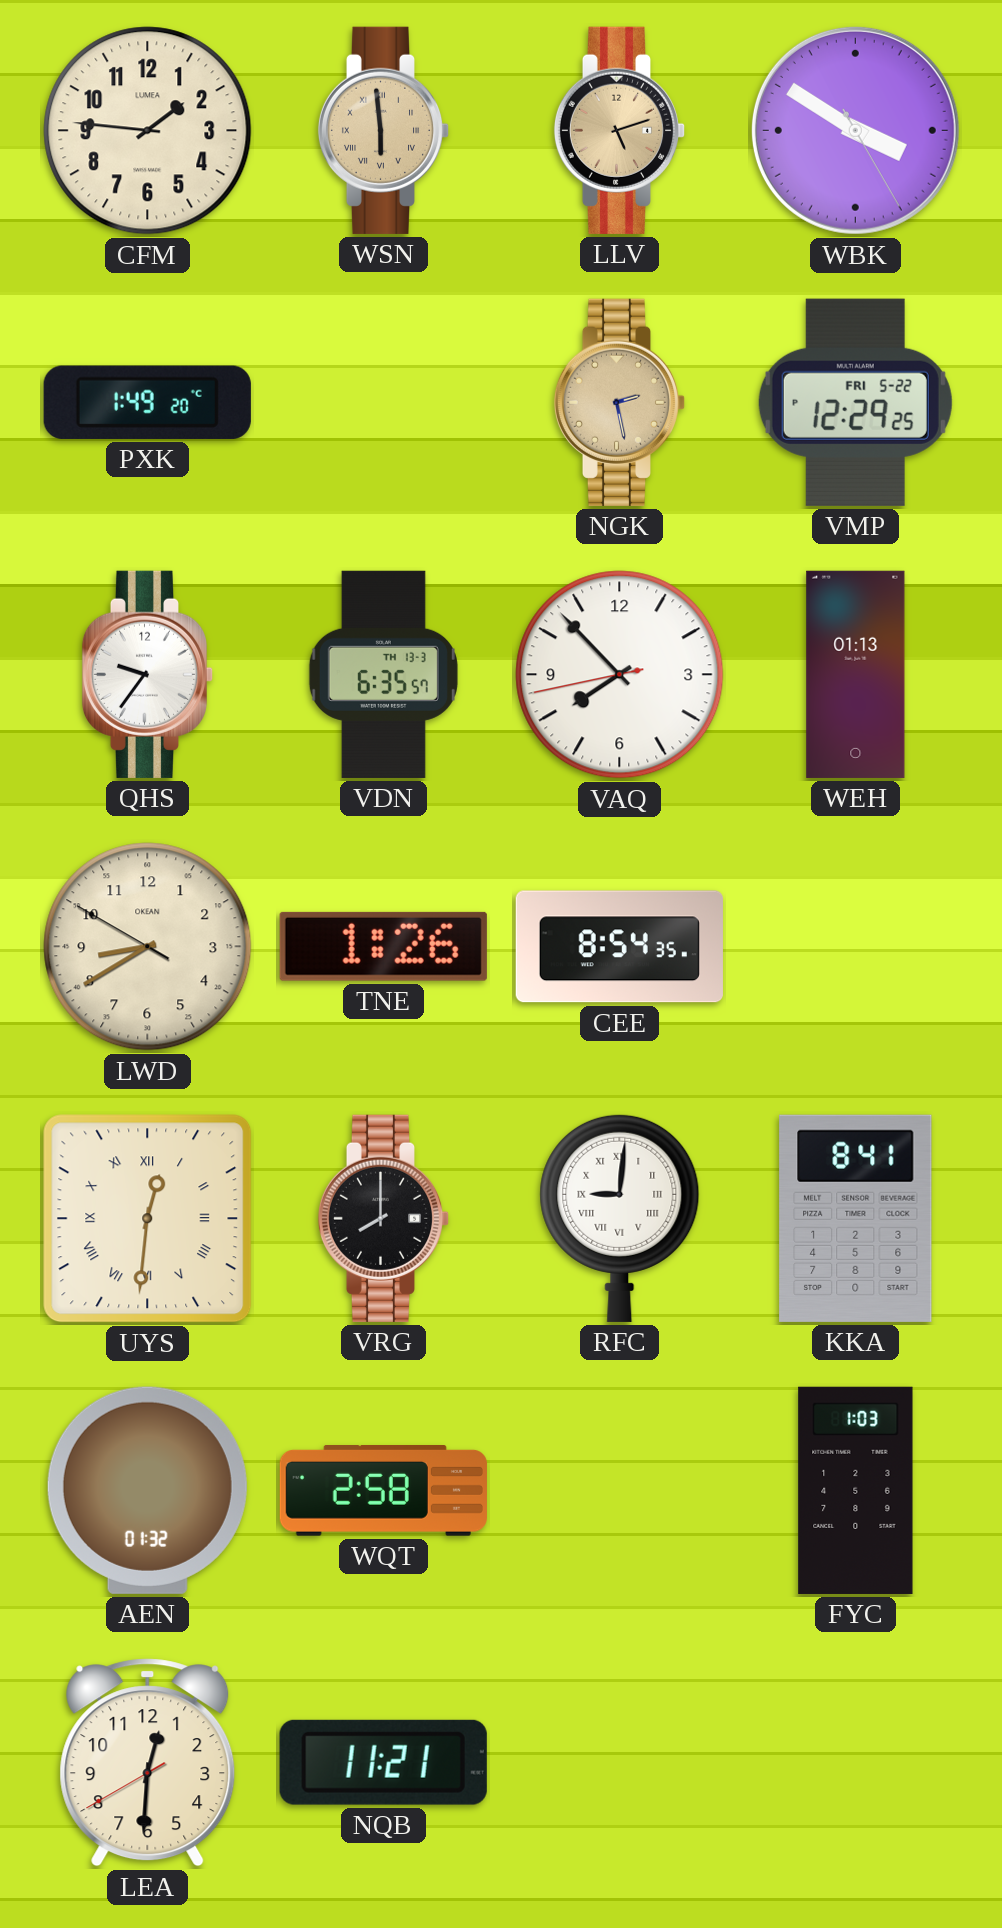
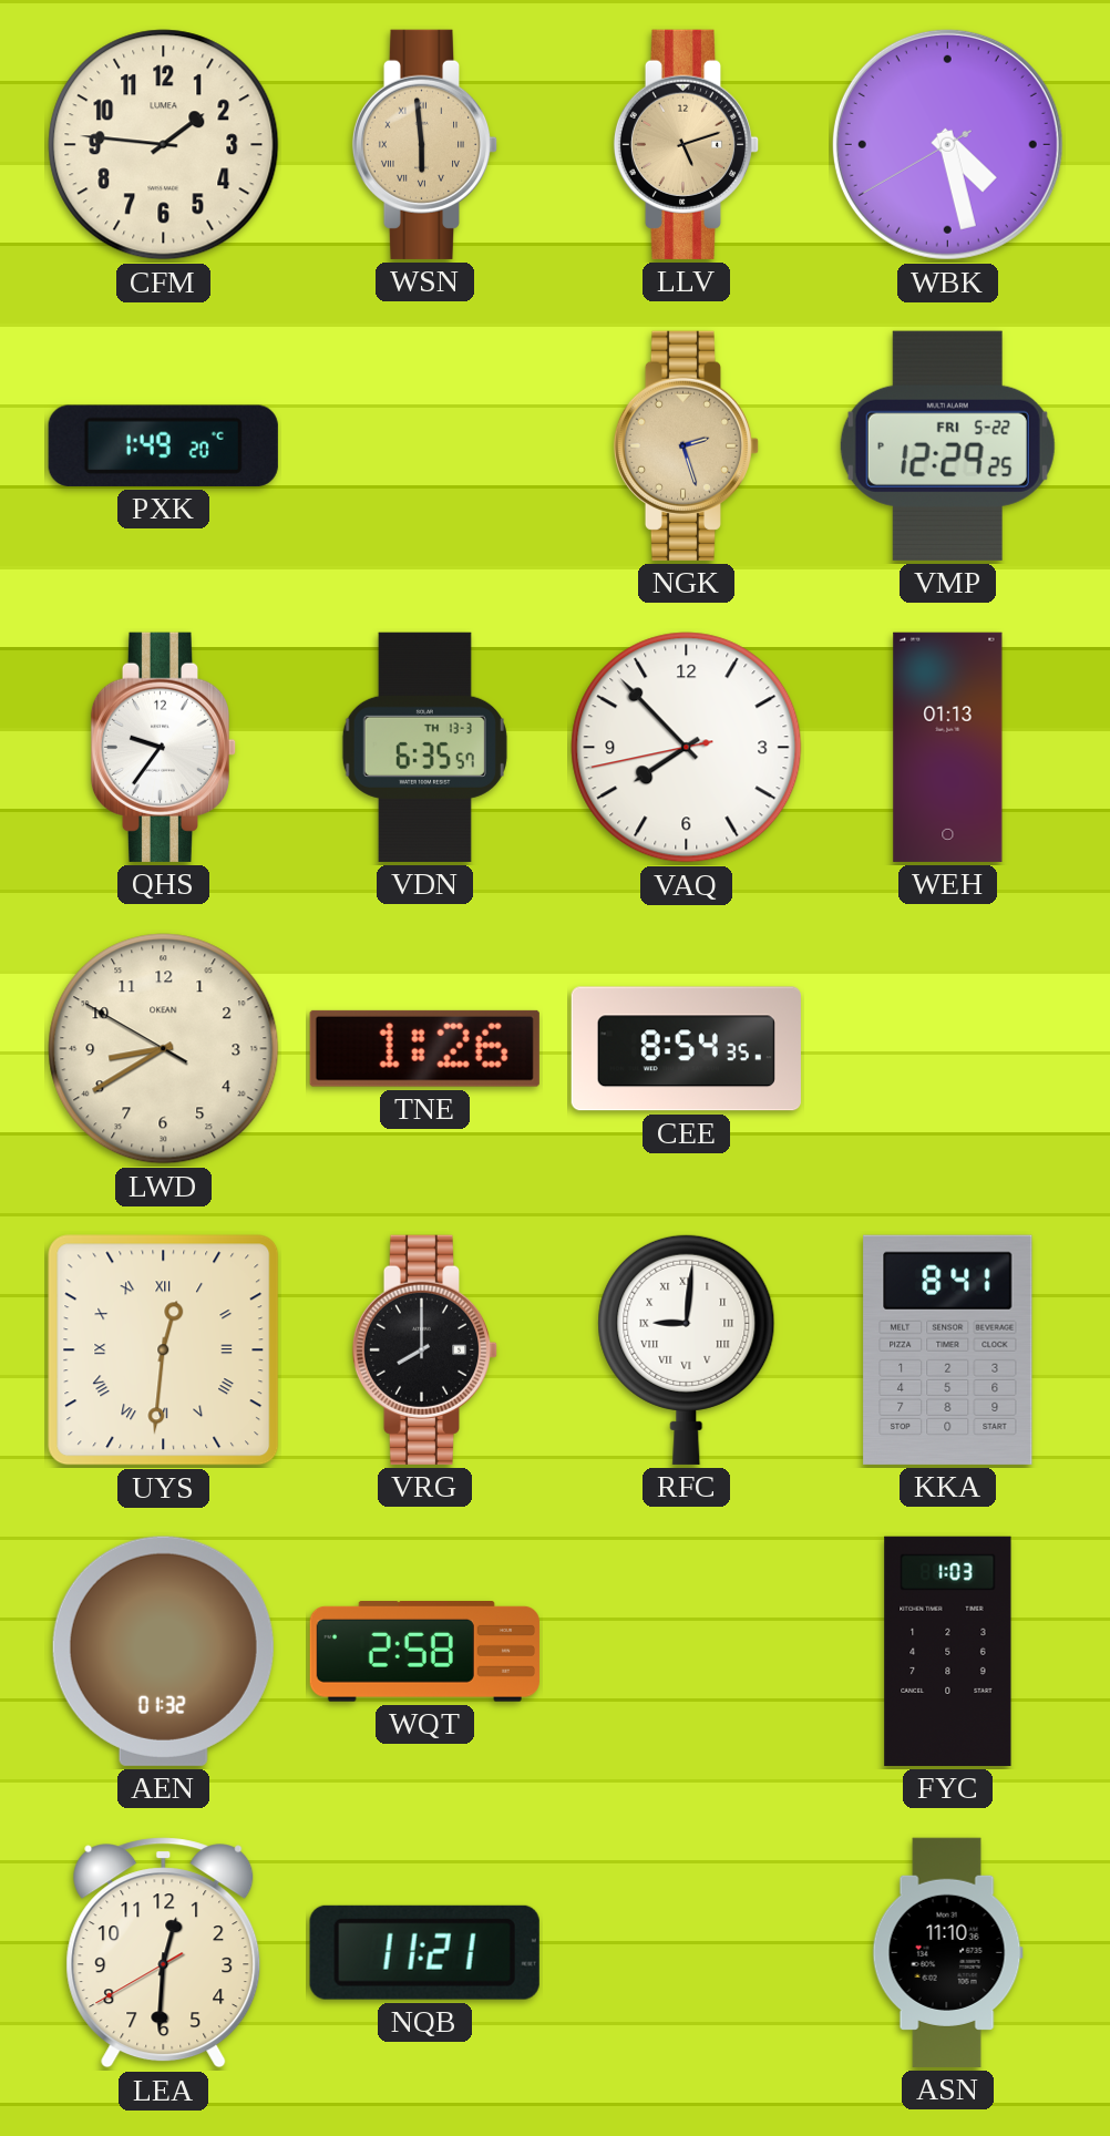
WBK: 3:50 -> 4:27
NGK: 2:28 -> 2:27
ASN: none -> 11:10
